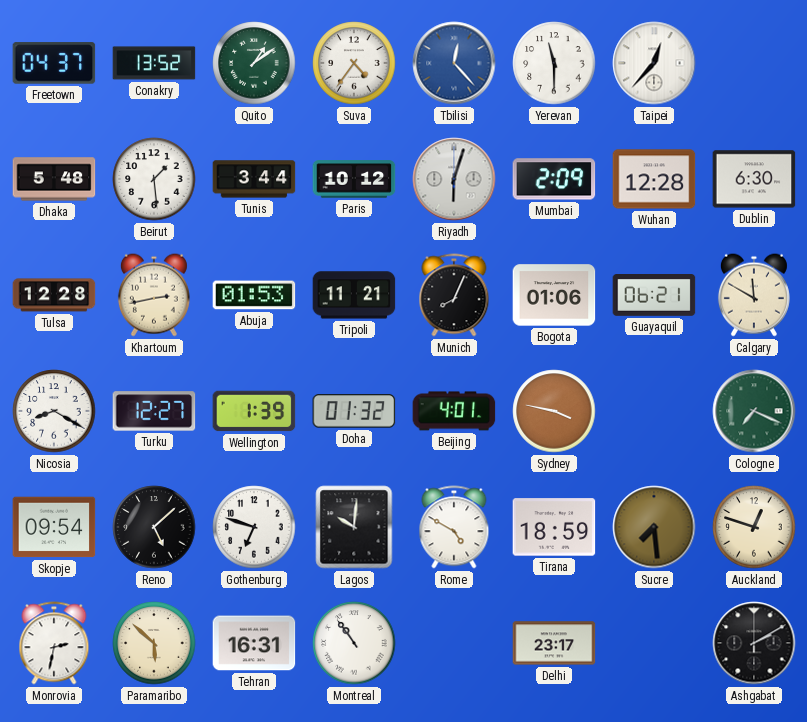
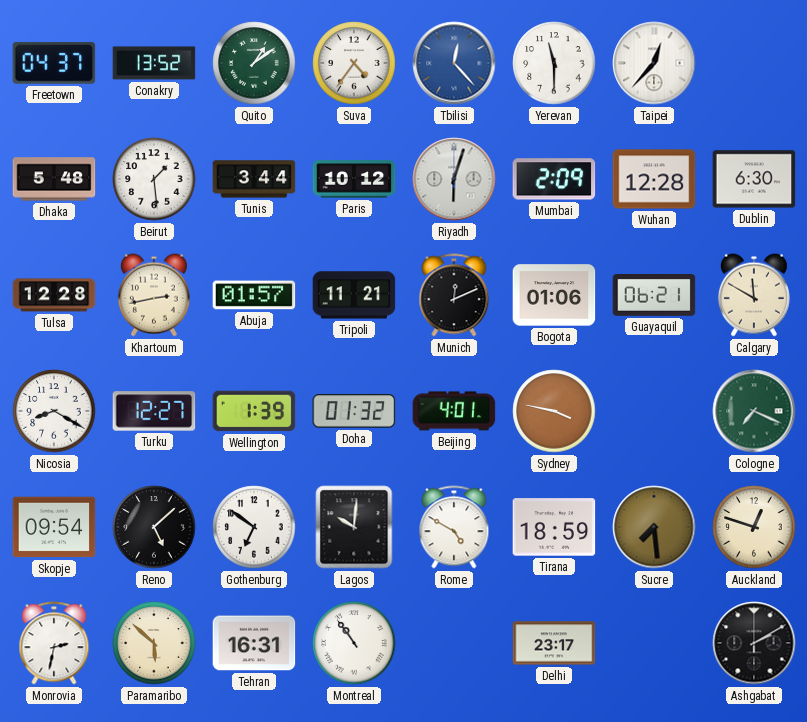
Abuja: 01:53 -> 01:57
Munich: 8:04 -> 12:11
Gothenburg: 6:48 -> 6:51
